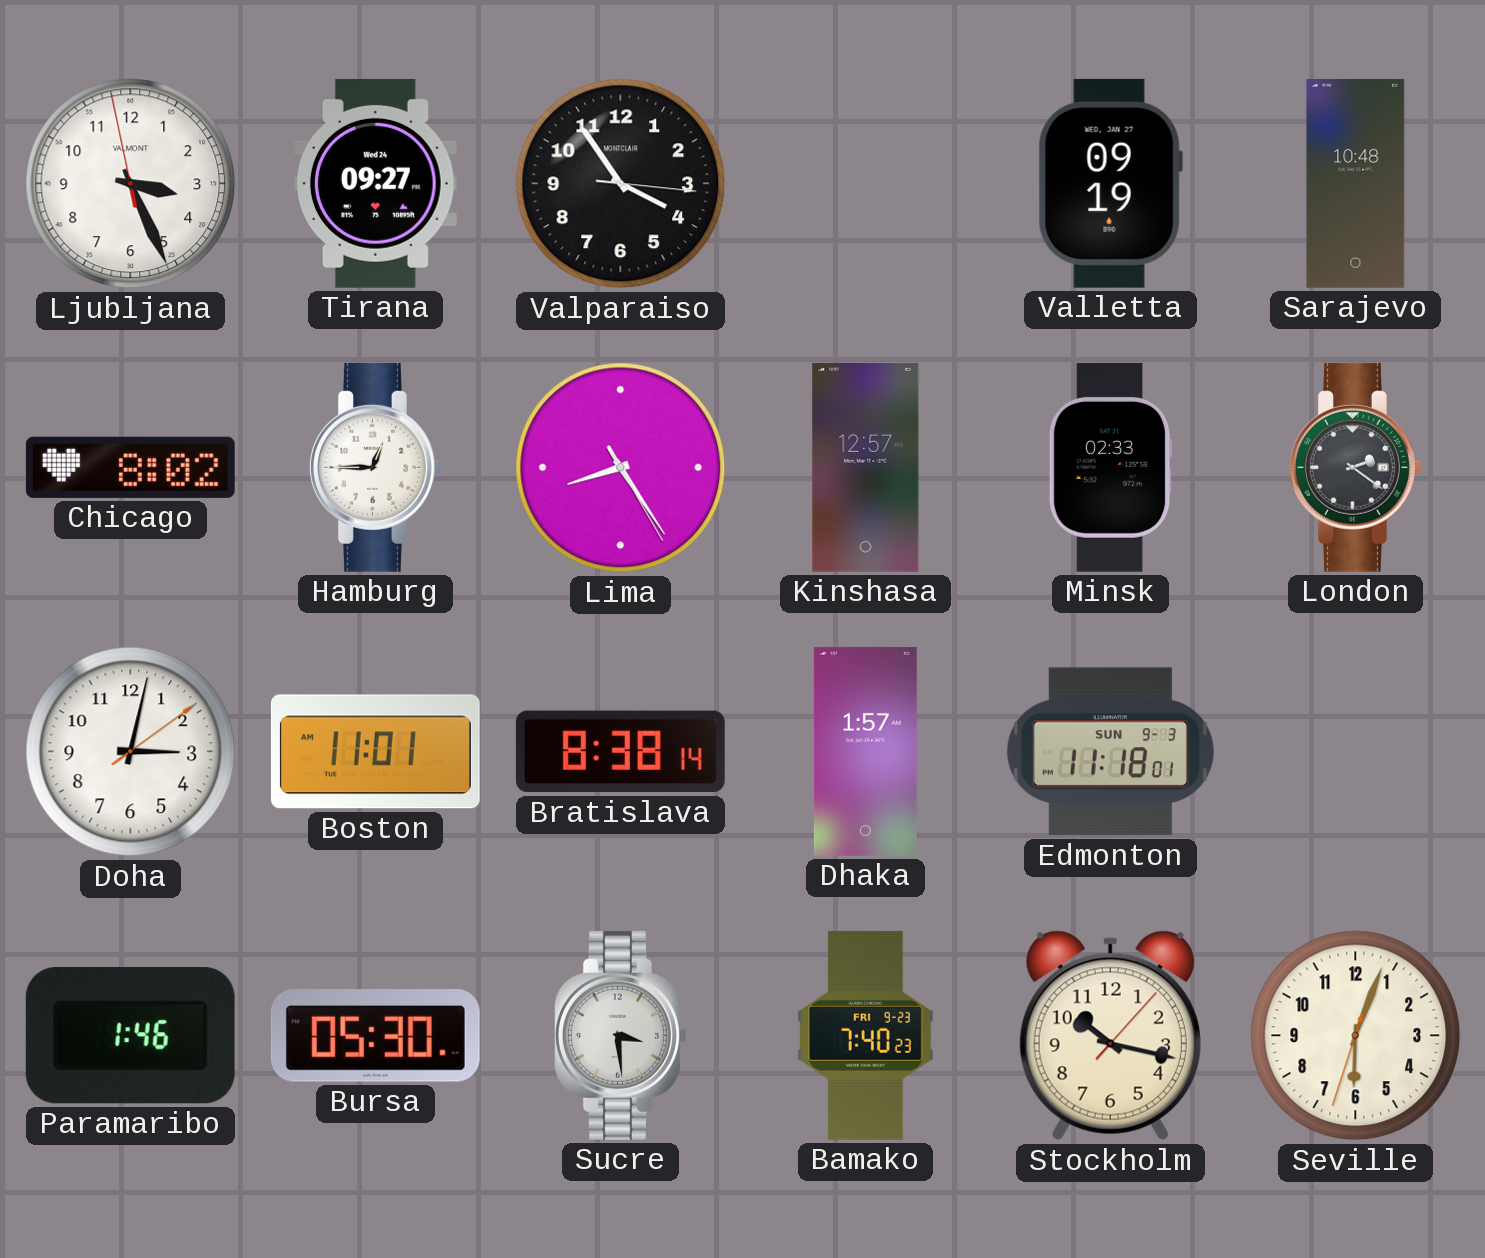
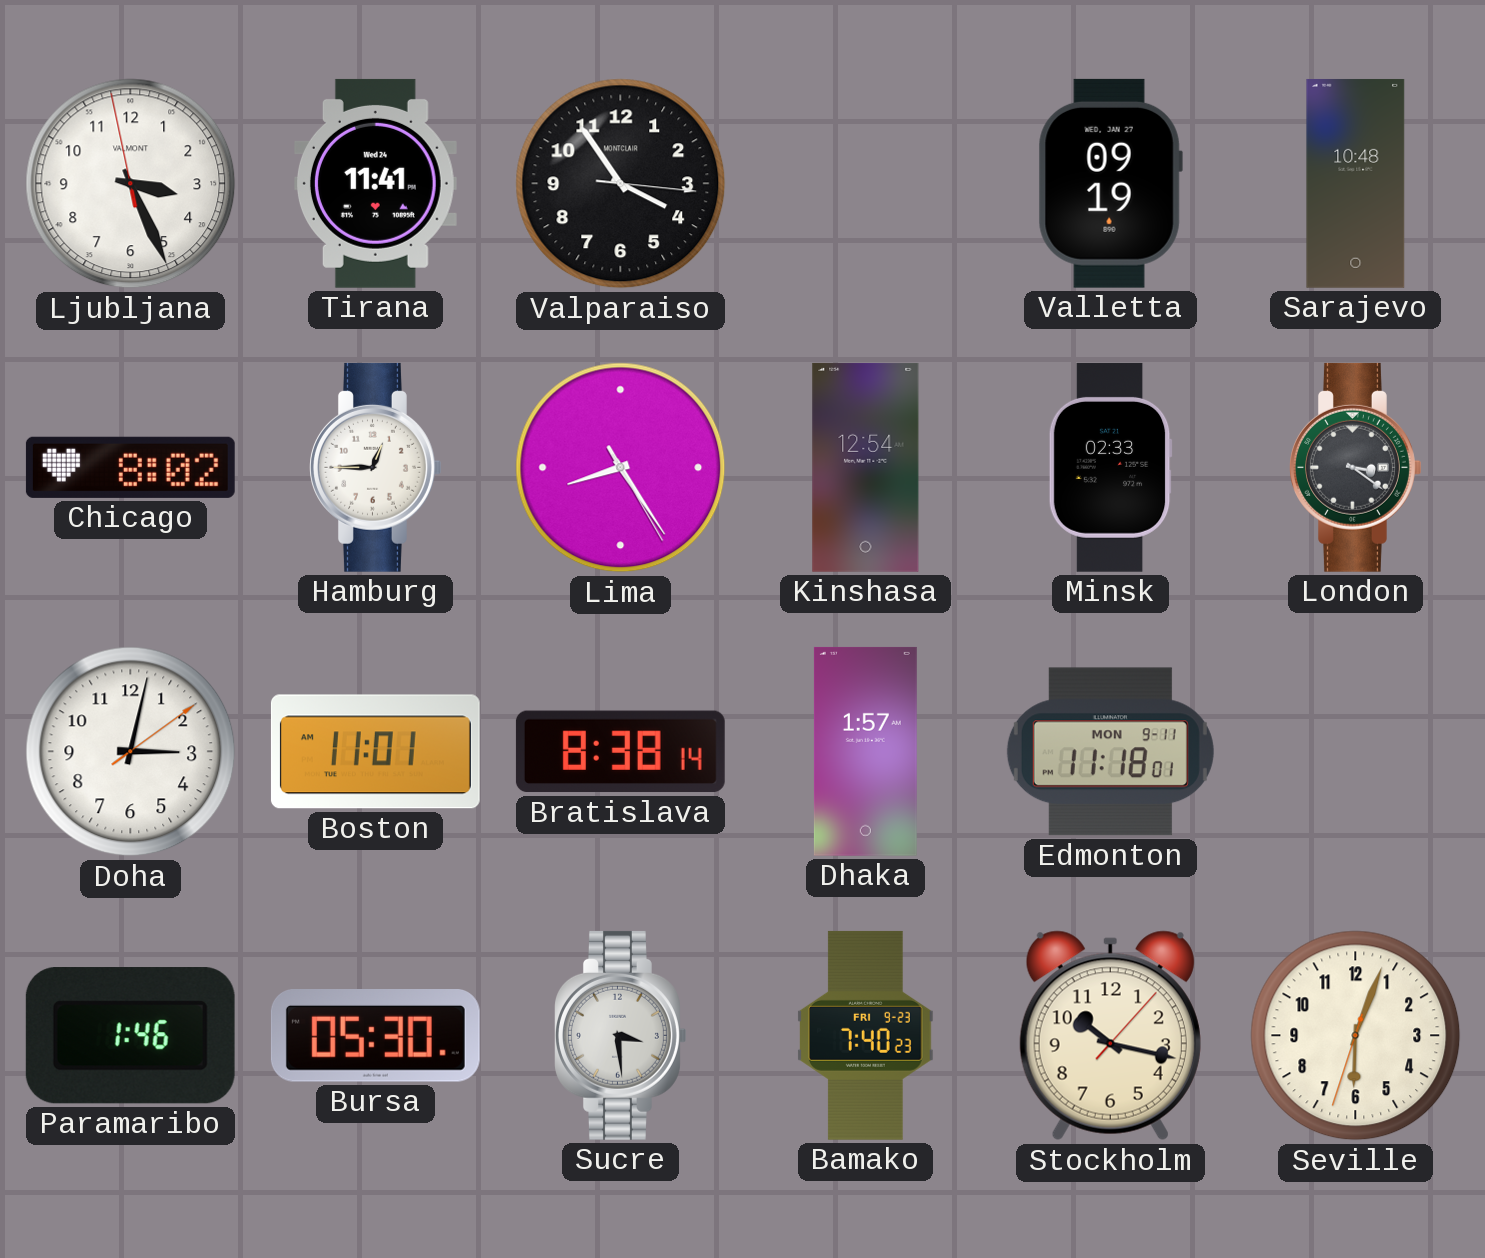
Tirana: 09:27 -> 11:41
Kinshasa: 12:57 -> 12:54
London: 2:21 -> 3:21
Edmonton date: SUN 9-3 -> MON 9-11
